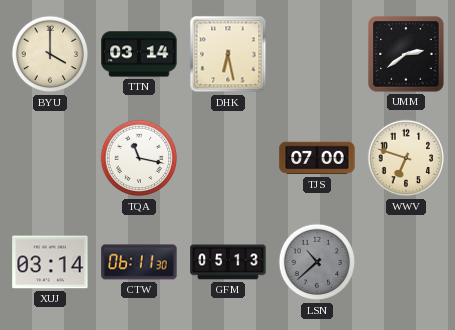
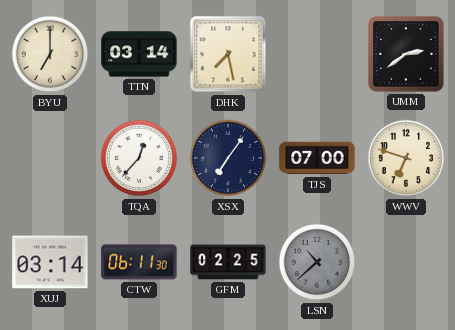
BYU: 4:00 -> 7:00
DHK: 6:28 -> 7:28
TQA: 11:17 -> 12:37
XSX: none -> 7:06
GFM: 05:13 -> 02:25
